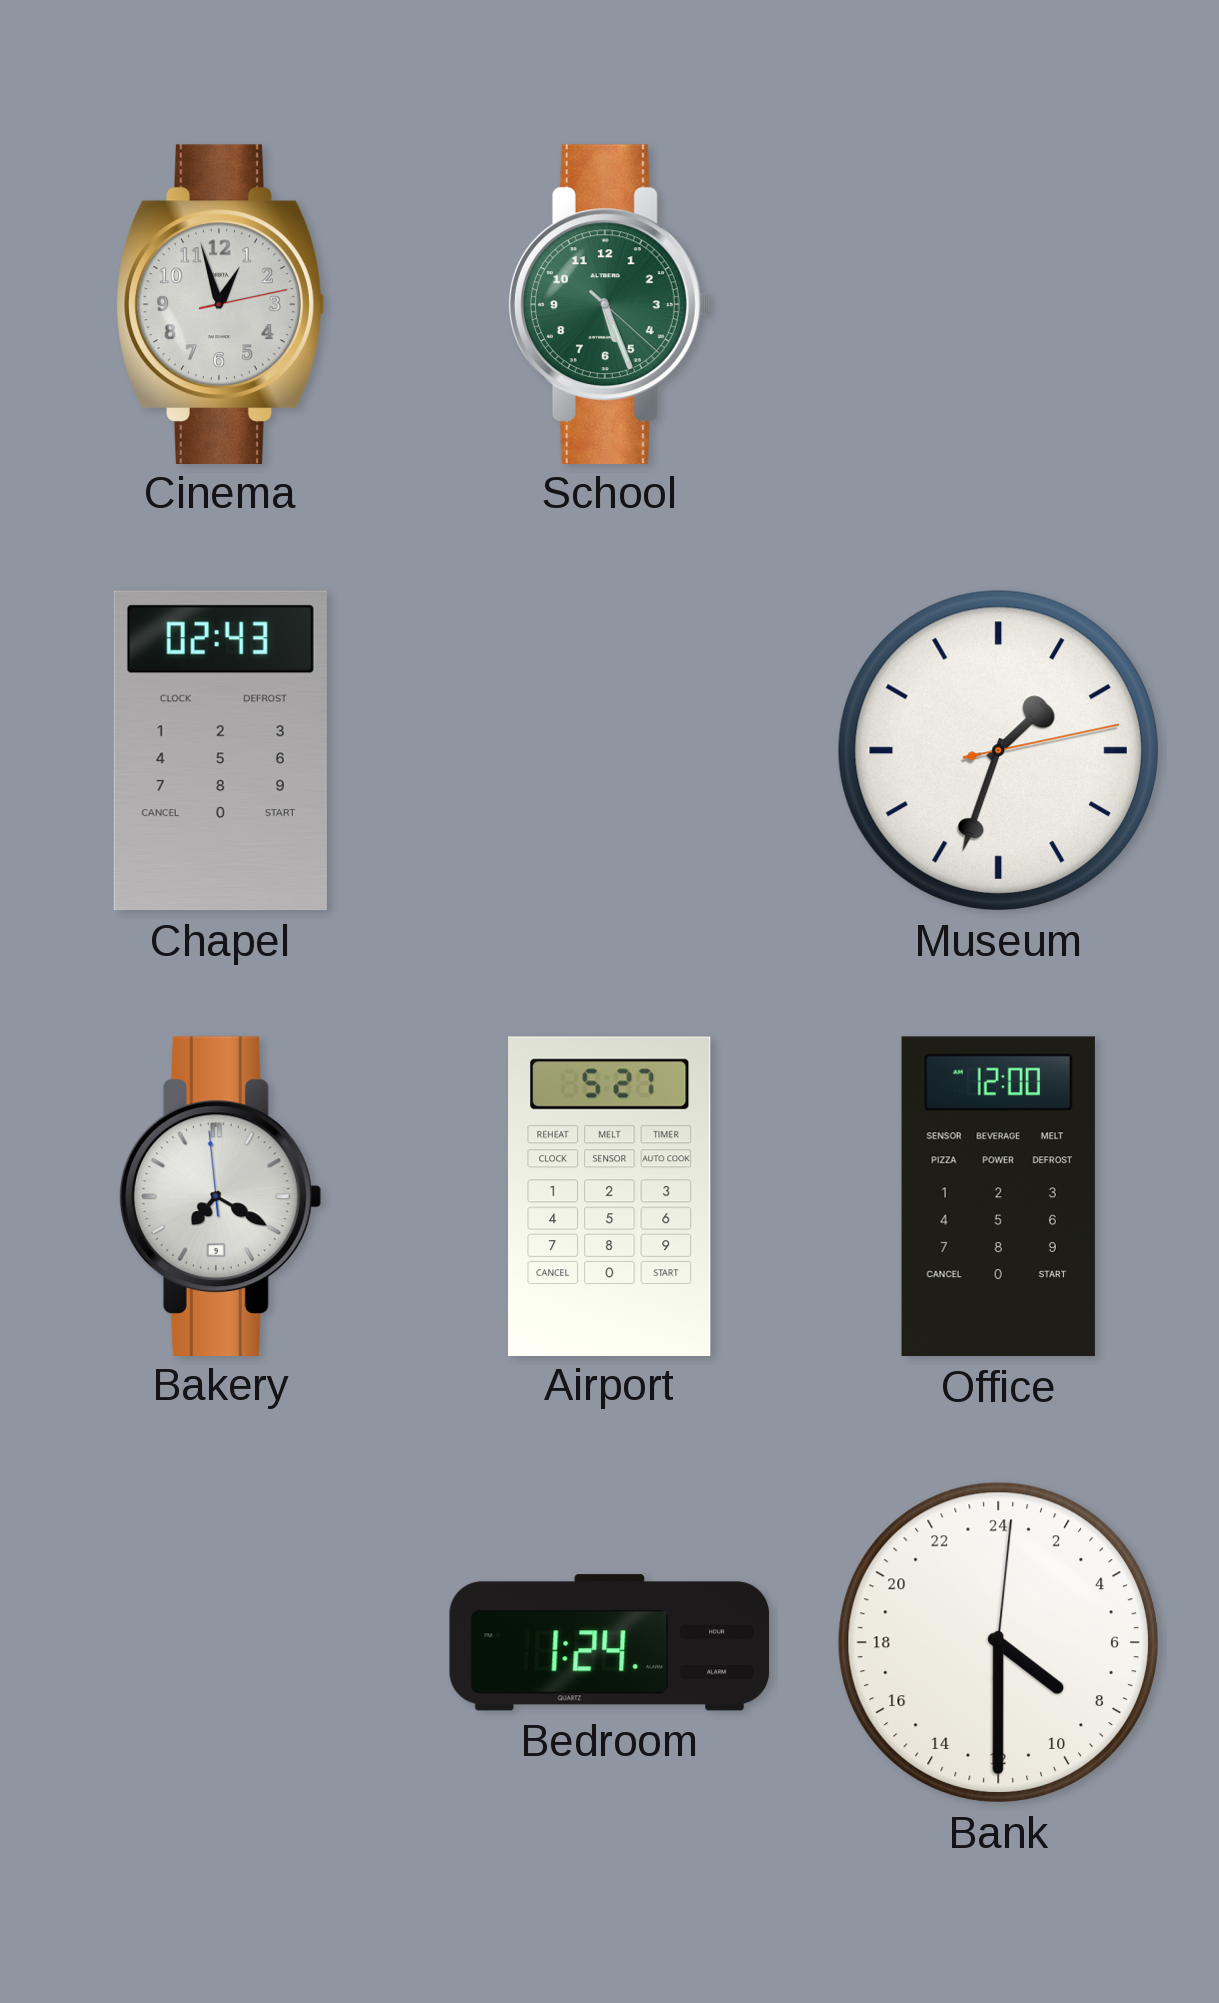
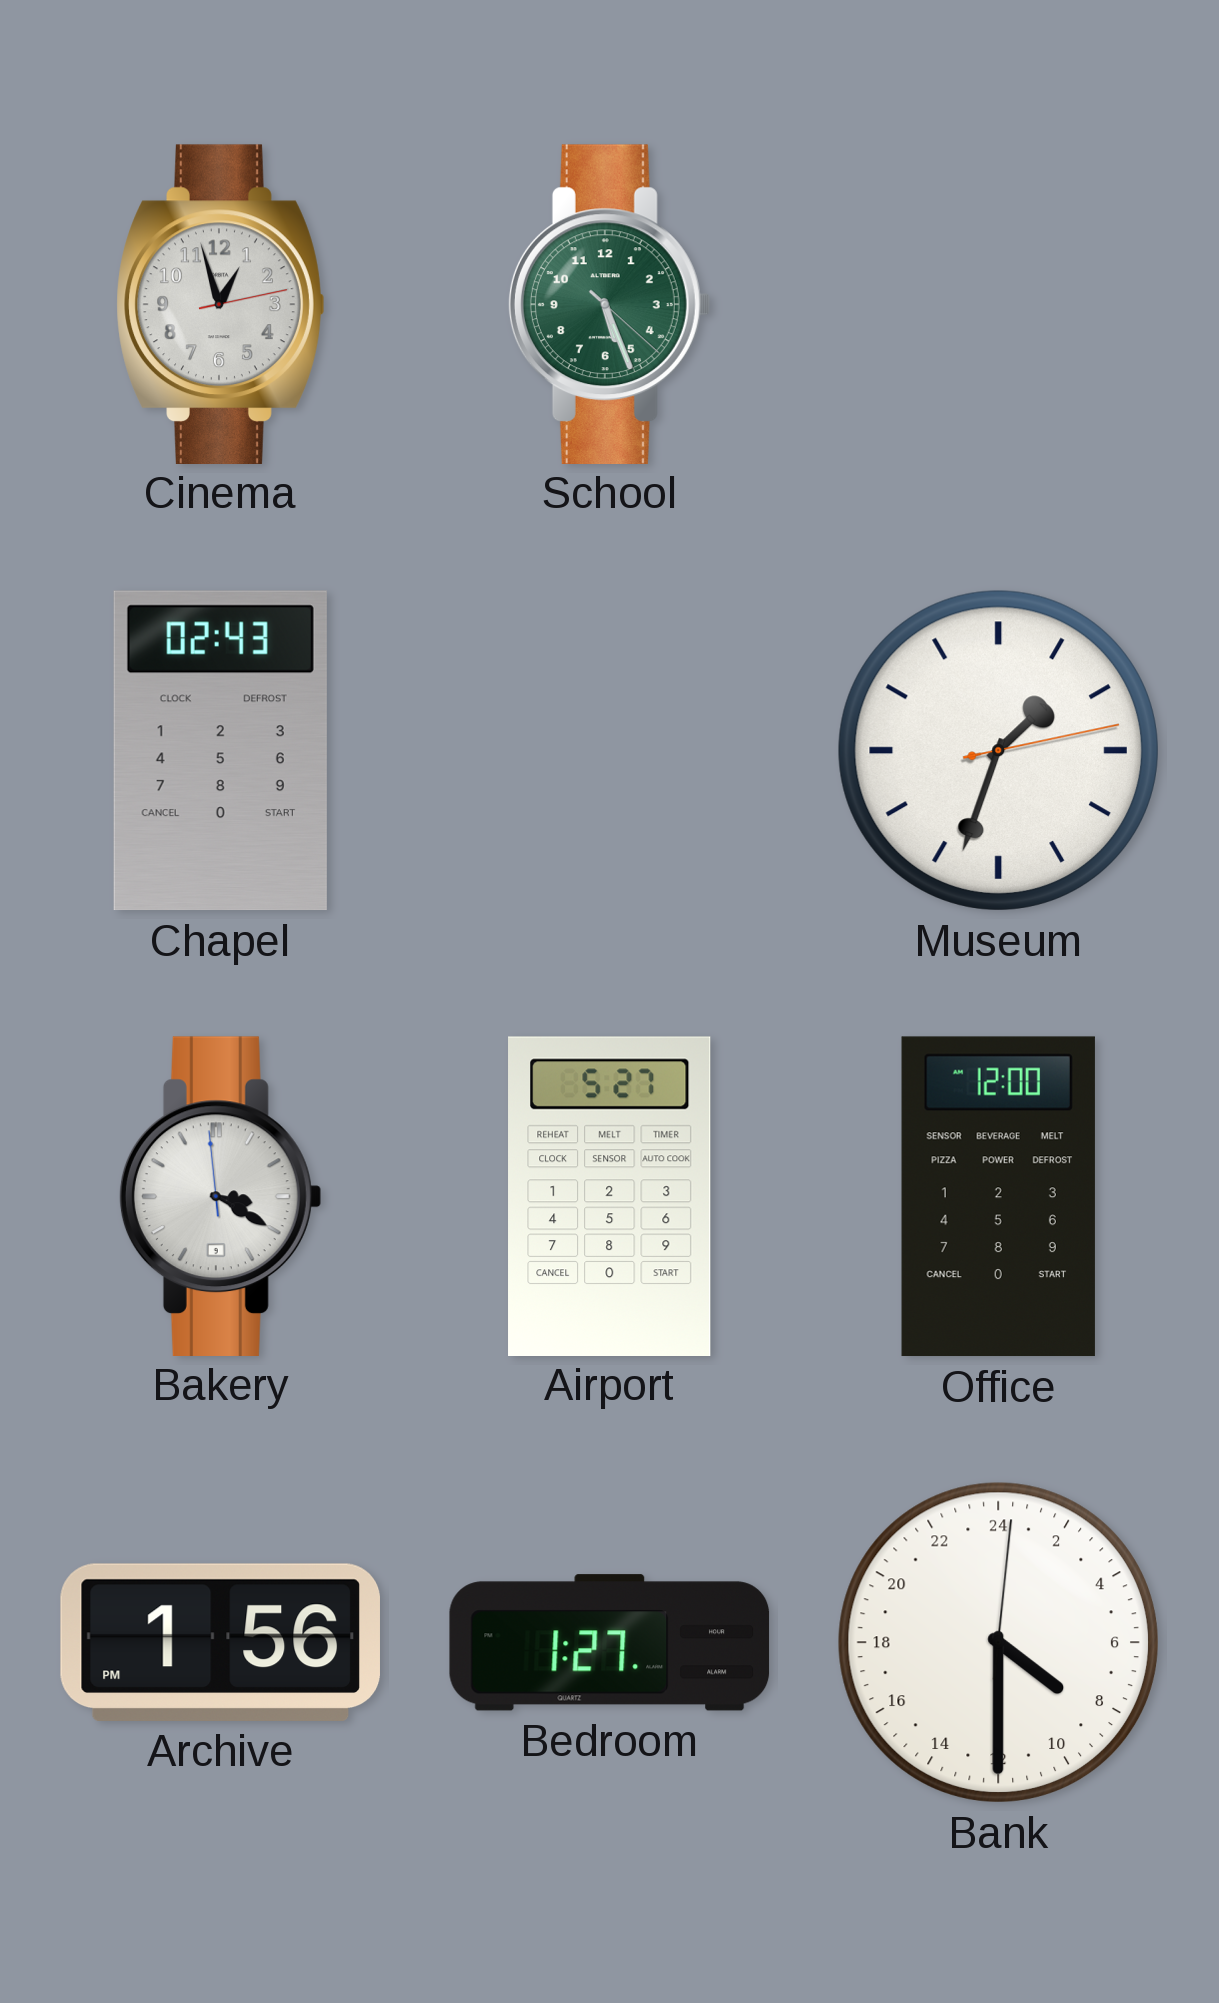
Bakery: 7:19 -> 3:19
Archive: none -> 1:56
Bedroom: 1:24 -> 1:27
